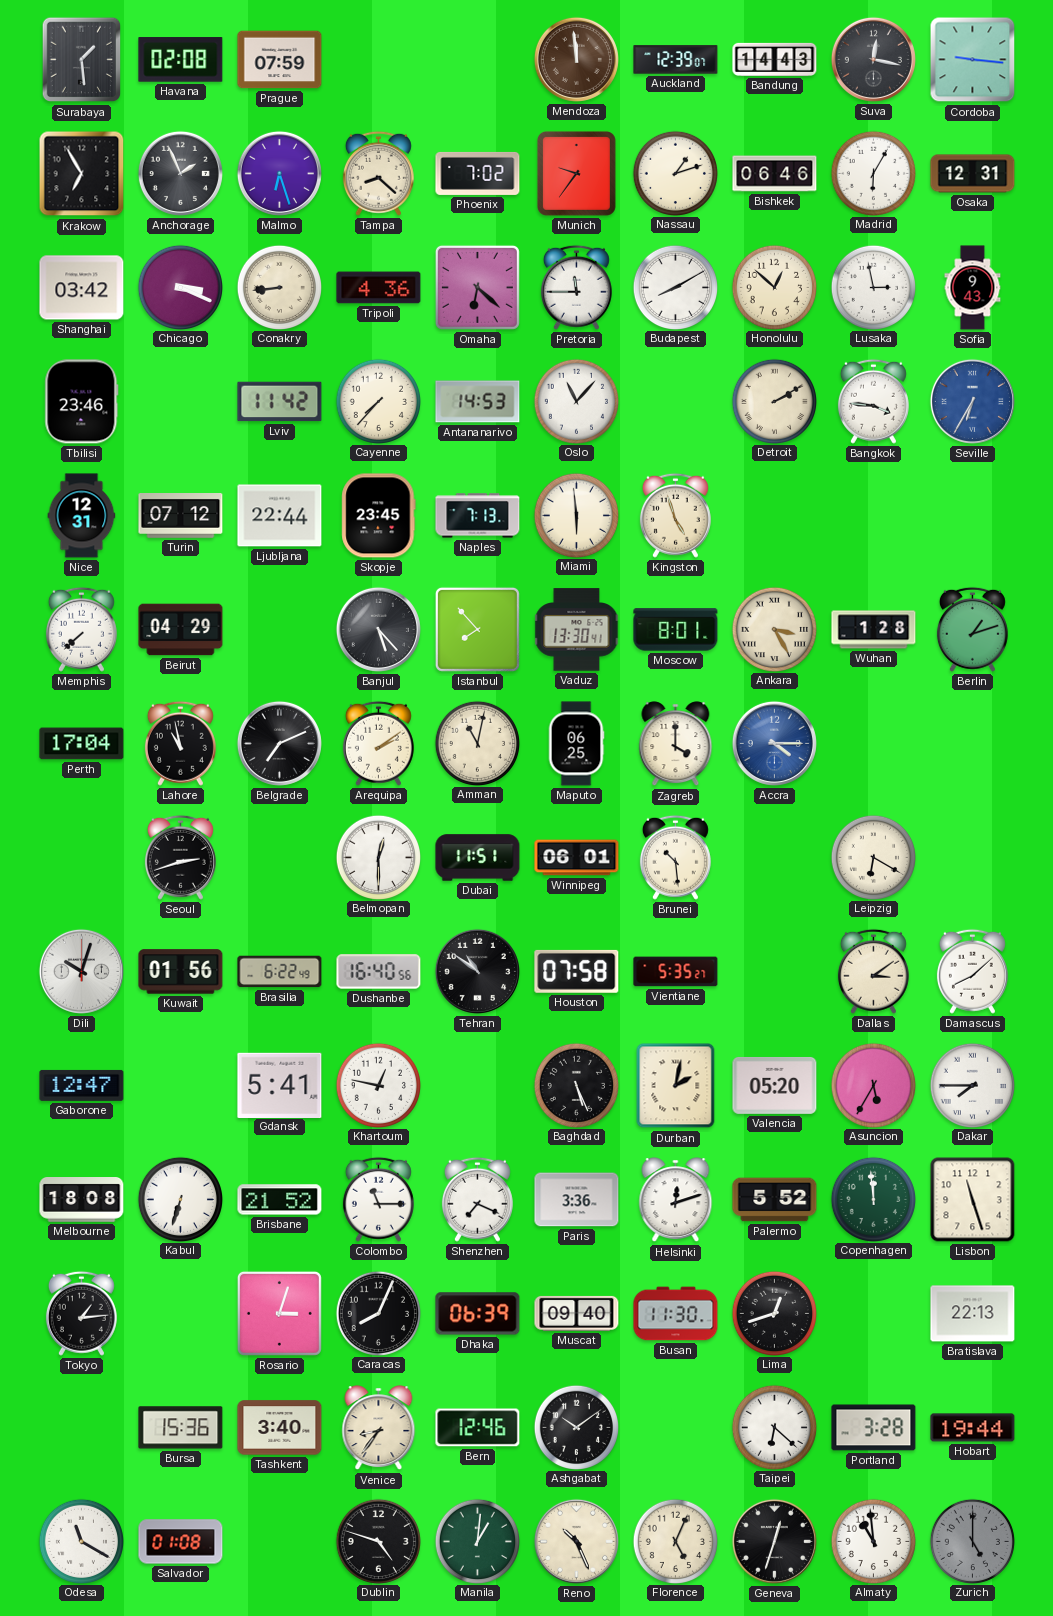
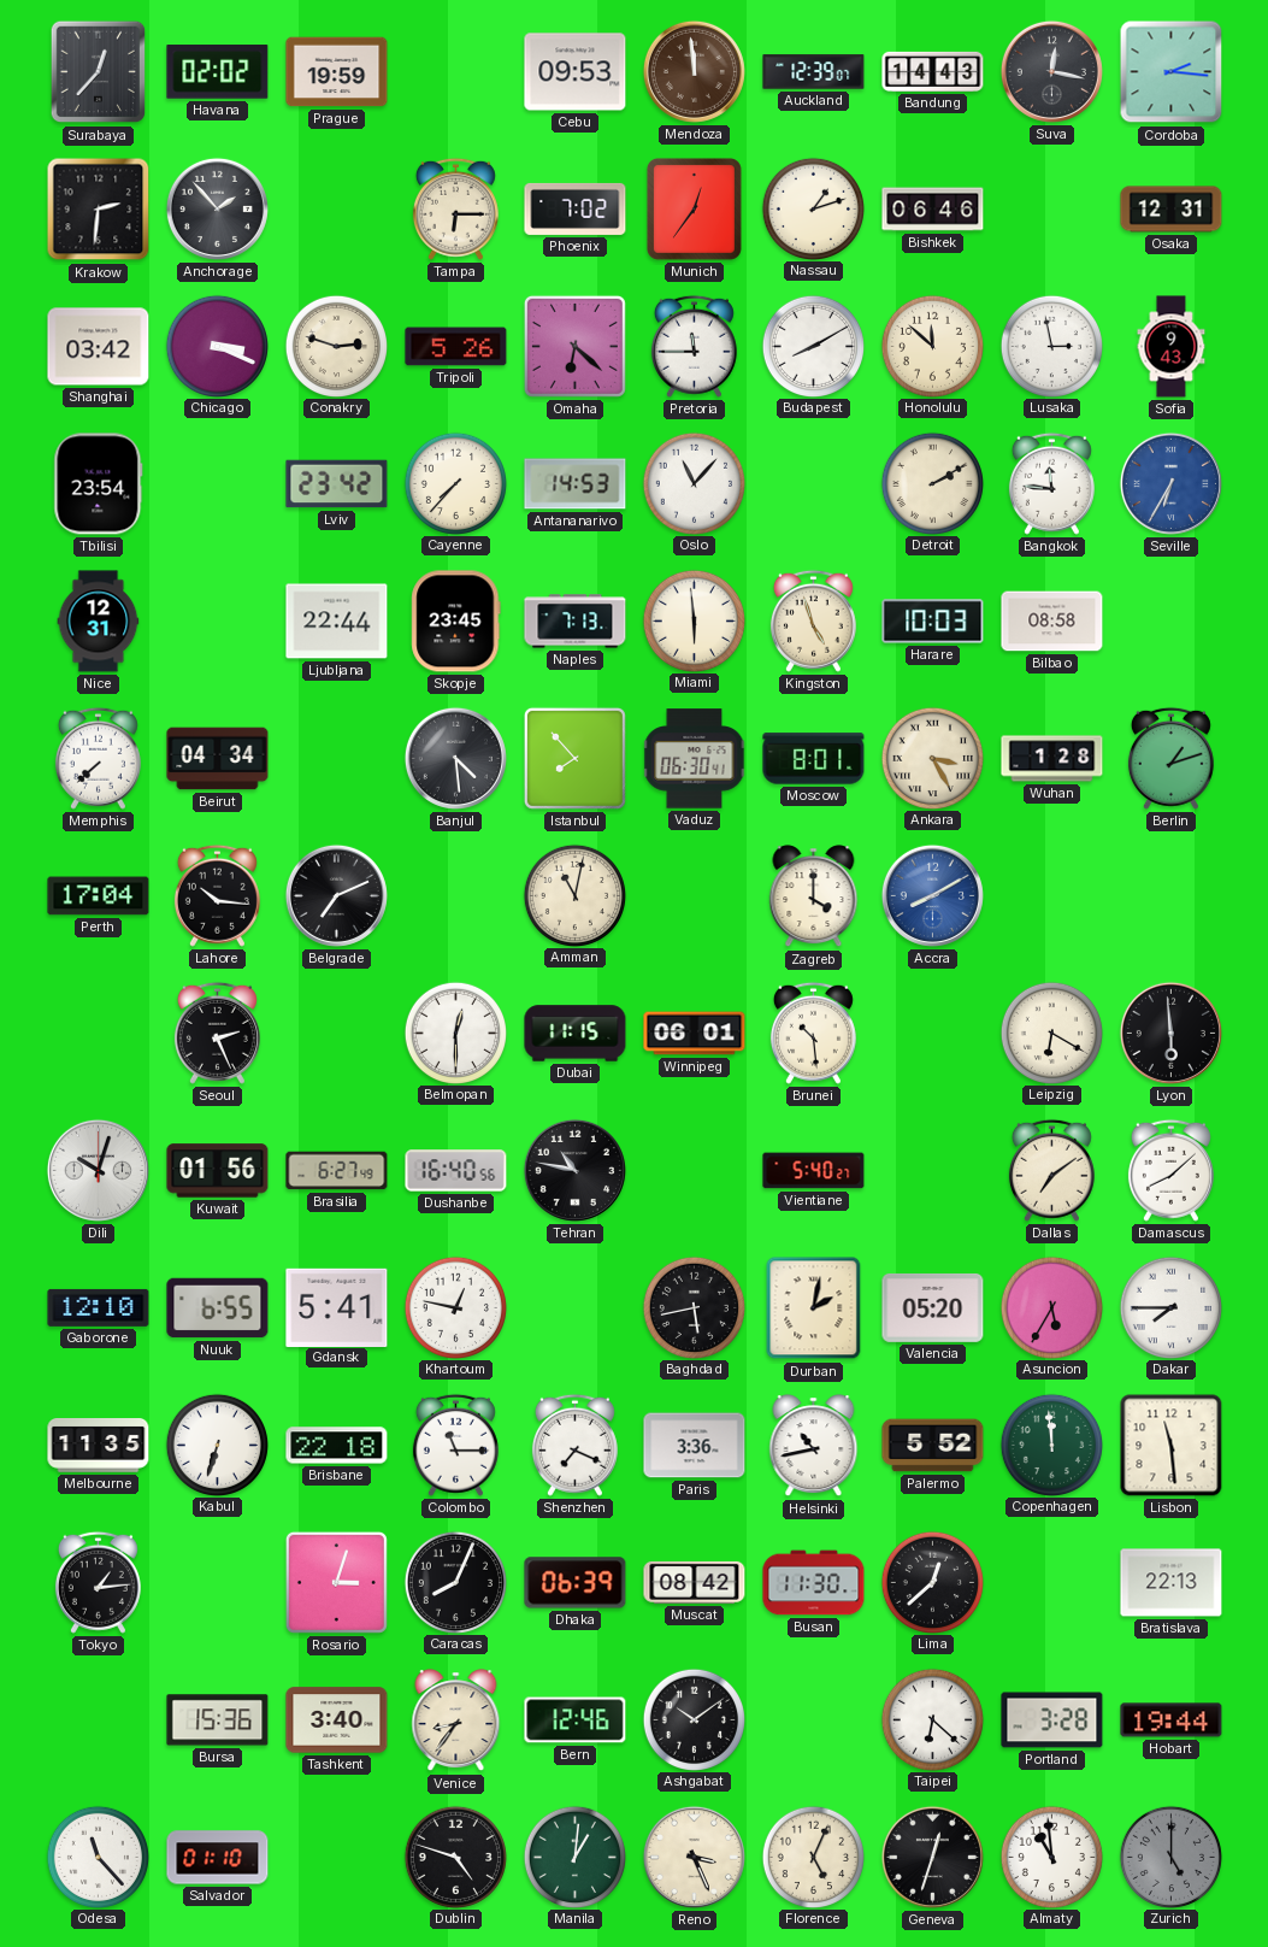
Surabaya: 1:29 -> 12:37
Havana: 02:08 -> 02:02
Prague: 07:59 -> 19:59
Cebu: none -> 09:53
Cordoba: 9:16 -> 2:16
Krakow: 6:55 -> 2:31
Anchorage: 1:56 -> 1:53
Malmo: 6:27 -> none
Tampa: 8:22 -> 6:15
Munich: 9:36 -> 12:36
Madrid: 6:05 -> none
Conakry: 8:44 -> 2:48
Tripoli: 4:36 -> 5:26
Honolulu: 12:52 -> 11:52
Tbilisi: 23:46 -> 23:54
Lviv: 11:42 -> 23:42
Bangkok: 3:46 -> 11:46
Turin: 07:12 -> none
Harare: none -> 10:03
Bilbao: none -> 08:58
Beirut: 04:29 -> 04:34
Banjul: 5:23 -> 4:29
Vaduz: 13:30 -> 06:30
Lahore: 10:58 -> 10:16
Arequipa: 2:09 -> none
Maputo: 06:25 -> none
Accra: 4:15 -> 8:10
Seoul: 2:42 -> 2:26
Dubai: 11:51 -> 11:15
Lyon: none -> 5:59
Brasilia: 6:22 -> 6:27
Tehran: 10:51 -> 10:47
Houston: 07:58 -> none
Vientiane: 5:35 -> 5:40
Dallas: 3:09 -> 7:09
Gaborone: 12:47 -> 12:10
Nuuk: none -> 6:55
Baghdad: 5:26 -> 5:43
Melbourne: 18:08 -> 11:35
Brisbane: 21:52 -> 22:18
Helsinki: 12:12 -> 10:43
Lisbon: 11:27 -> 11:29
Muscat: 09:40 -> 08:42
Lima: 12:42 -> 12:38
Odesa: 11:20 -> 11:23
Salvador: 01:08 -> 01:10
Reno: 10:26 -> 3:26
